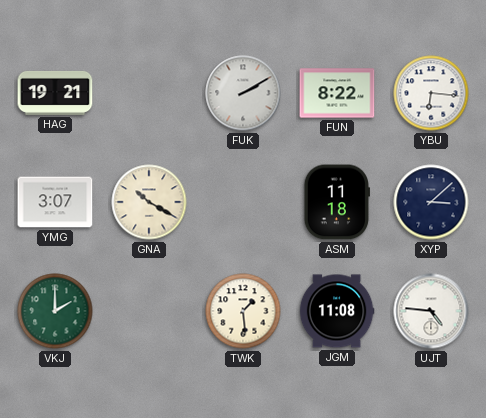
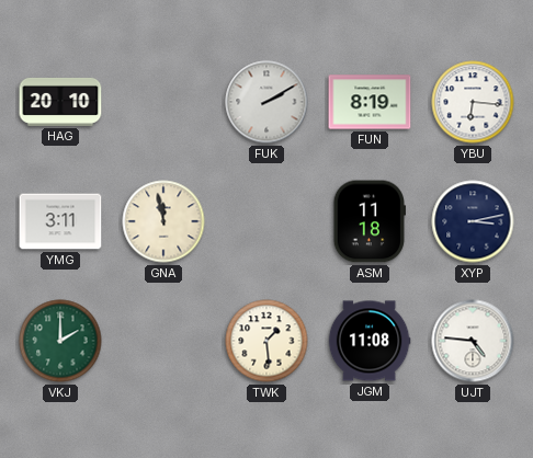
HAG: 19:21 -> 20:10
FUN: 8:22 -> 8:19
YMG: 3:07 -> 3:11
GNA: 10:20 -> 11:58
XYP: 3:08 -> 3:13
